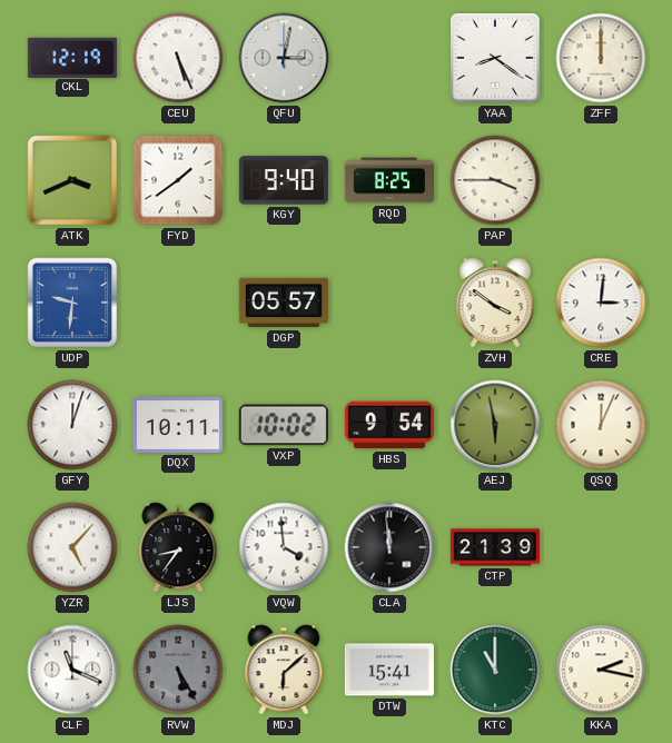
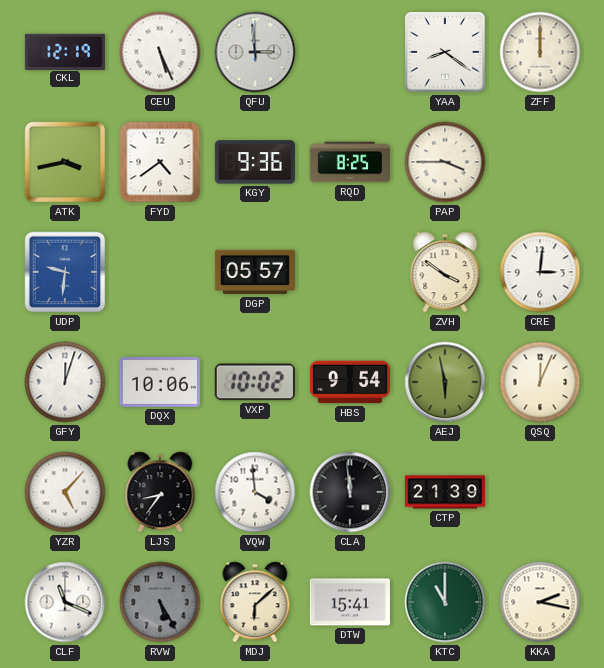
QFU: 3:02 -> 2:59
ATK: 3:41 -> 3:43
FYD: 1:39 -> 4:39
KGY: 9:40 -> 9:36
DQX: 10:11 -> 10:06
